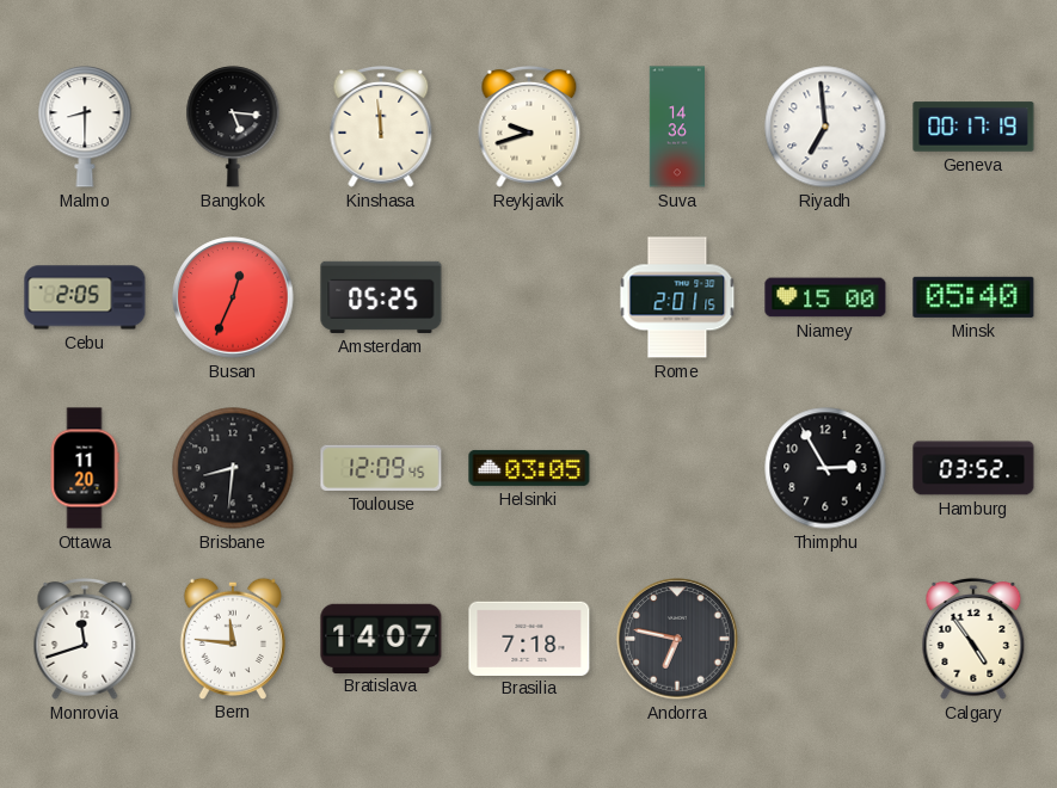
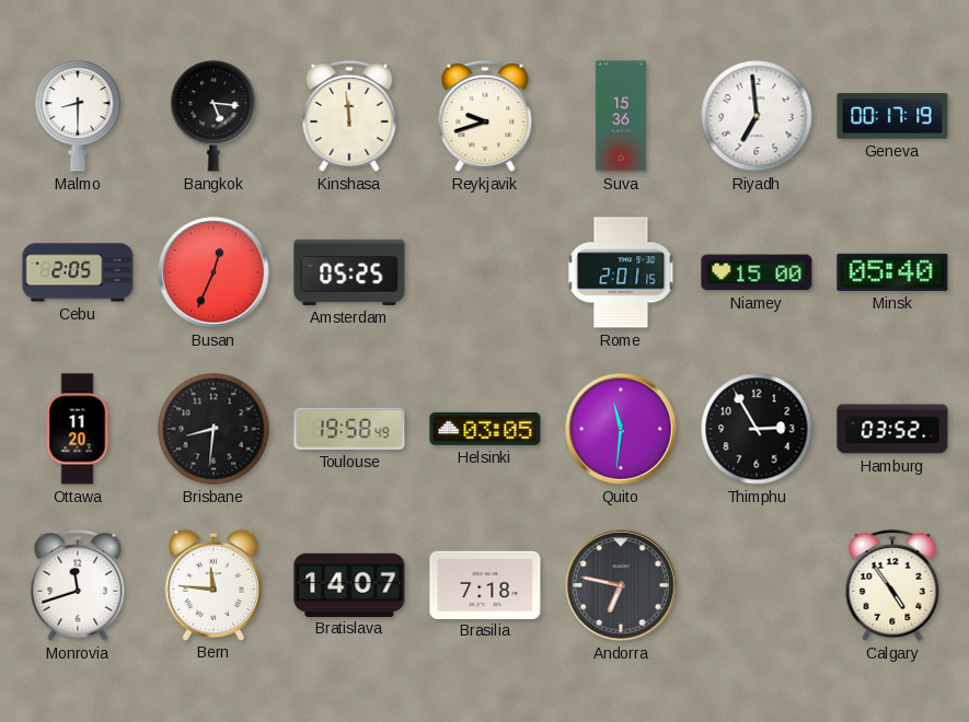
Suva: 14:36 -> 15:36
Toulouse: 12:09 -> 19:58
Quito: none -> 11:31
